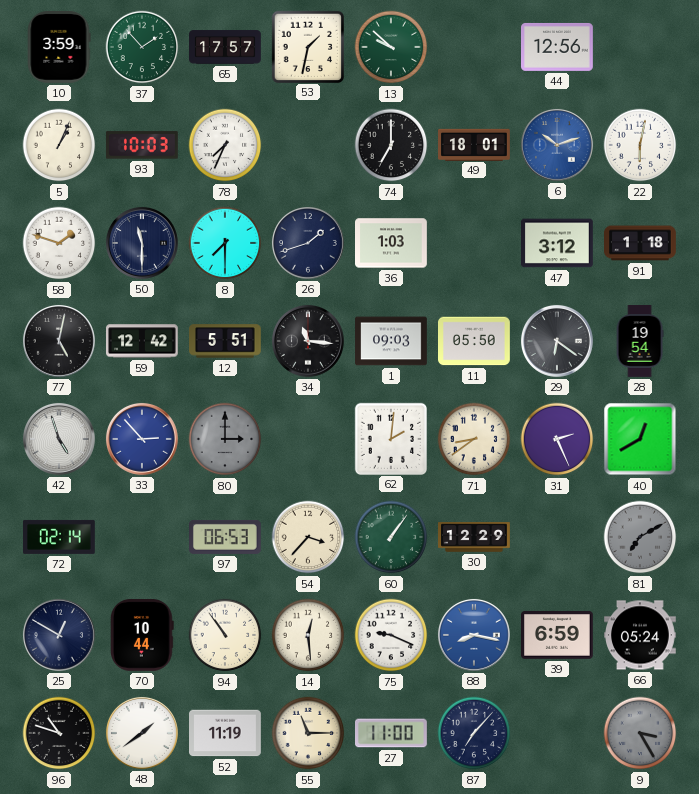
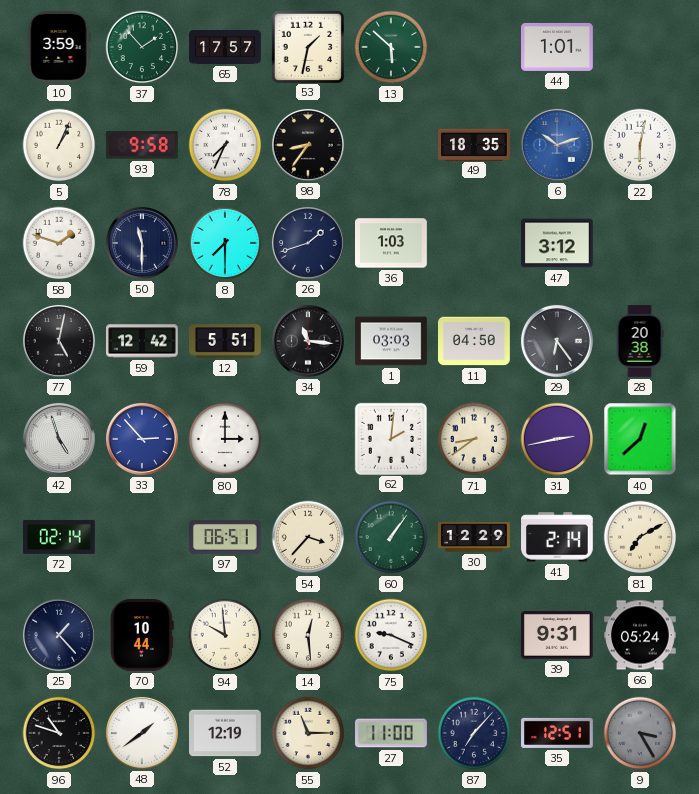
13: 9:52 -> 5:52
44: 12:56 -> 1:01
93: 10:03 -> 9:58
98: none -> 8:36
74: 7:00 -> none
49: 18:01 -> 18:35
91: 1:18 -> none
1: 09:03 -> 03:03
11: 05:50 -> 04:50
29: 6:21 -> 6:24
28: 19:54 -> 20:38
80 dial: grey -> white
31: 2:26 -> 2:43
40: 12:40 -> 12:38
97: 06:53 -> 06:51
41: none -> 2:14
81 dial: grey -> cream
25: 12:50 -> 1:23
94: 10:54 -> 9:59
88: 8:17 -> none
39: 6:59 -> 9:31
52: 11:19 -> 12:19
35: none -> 12:51
